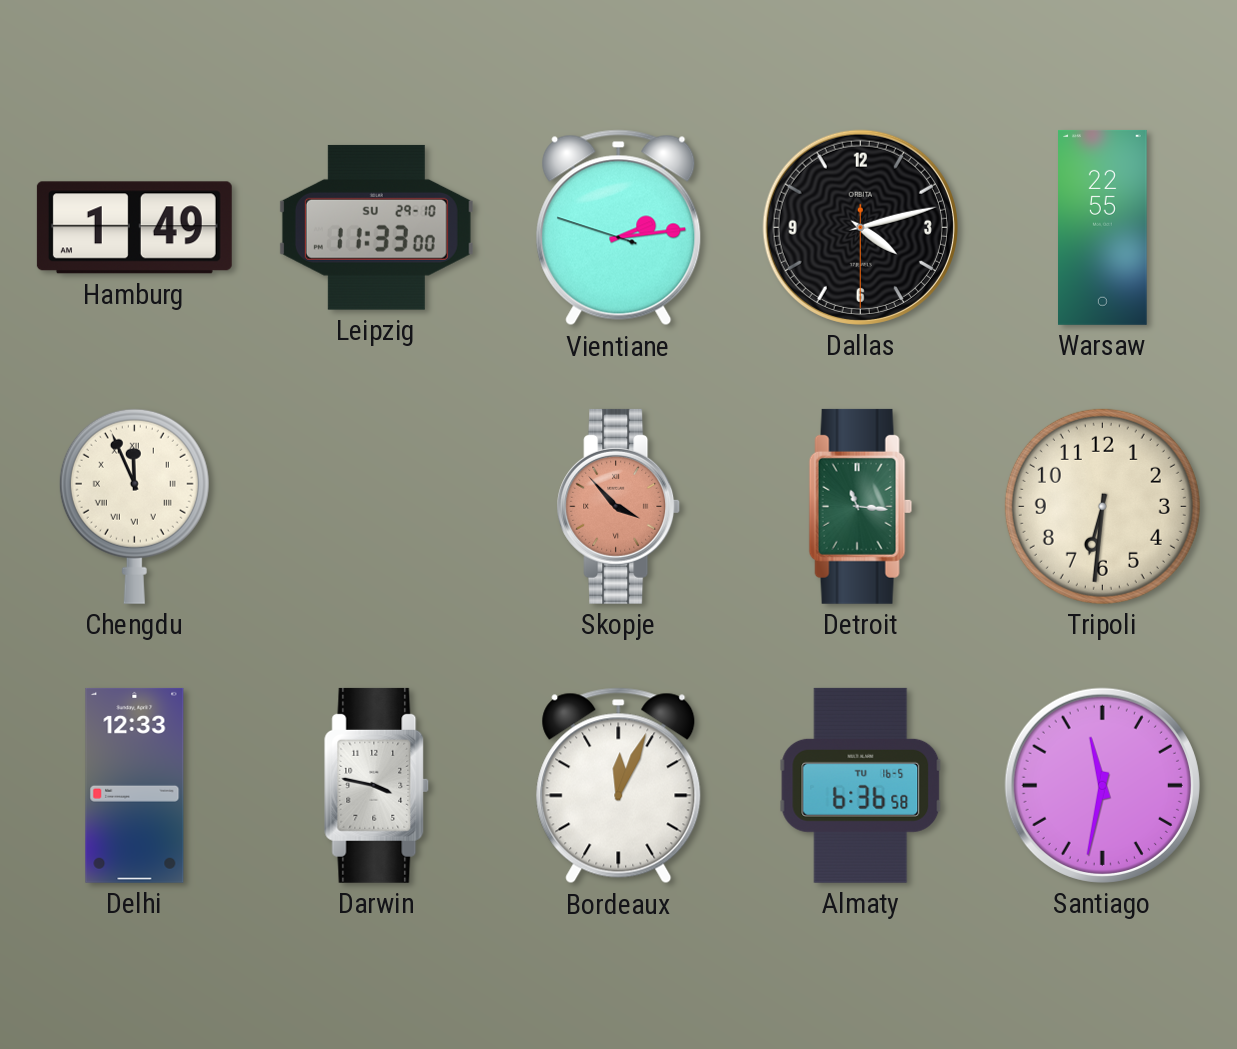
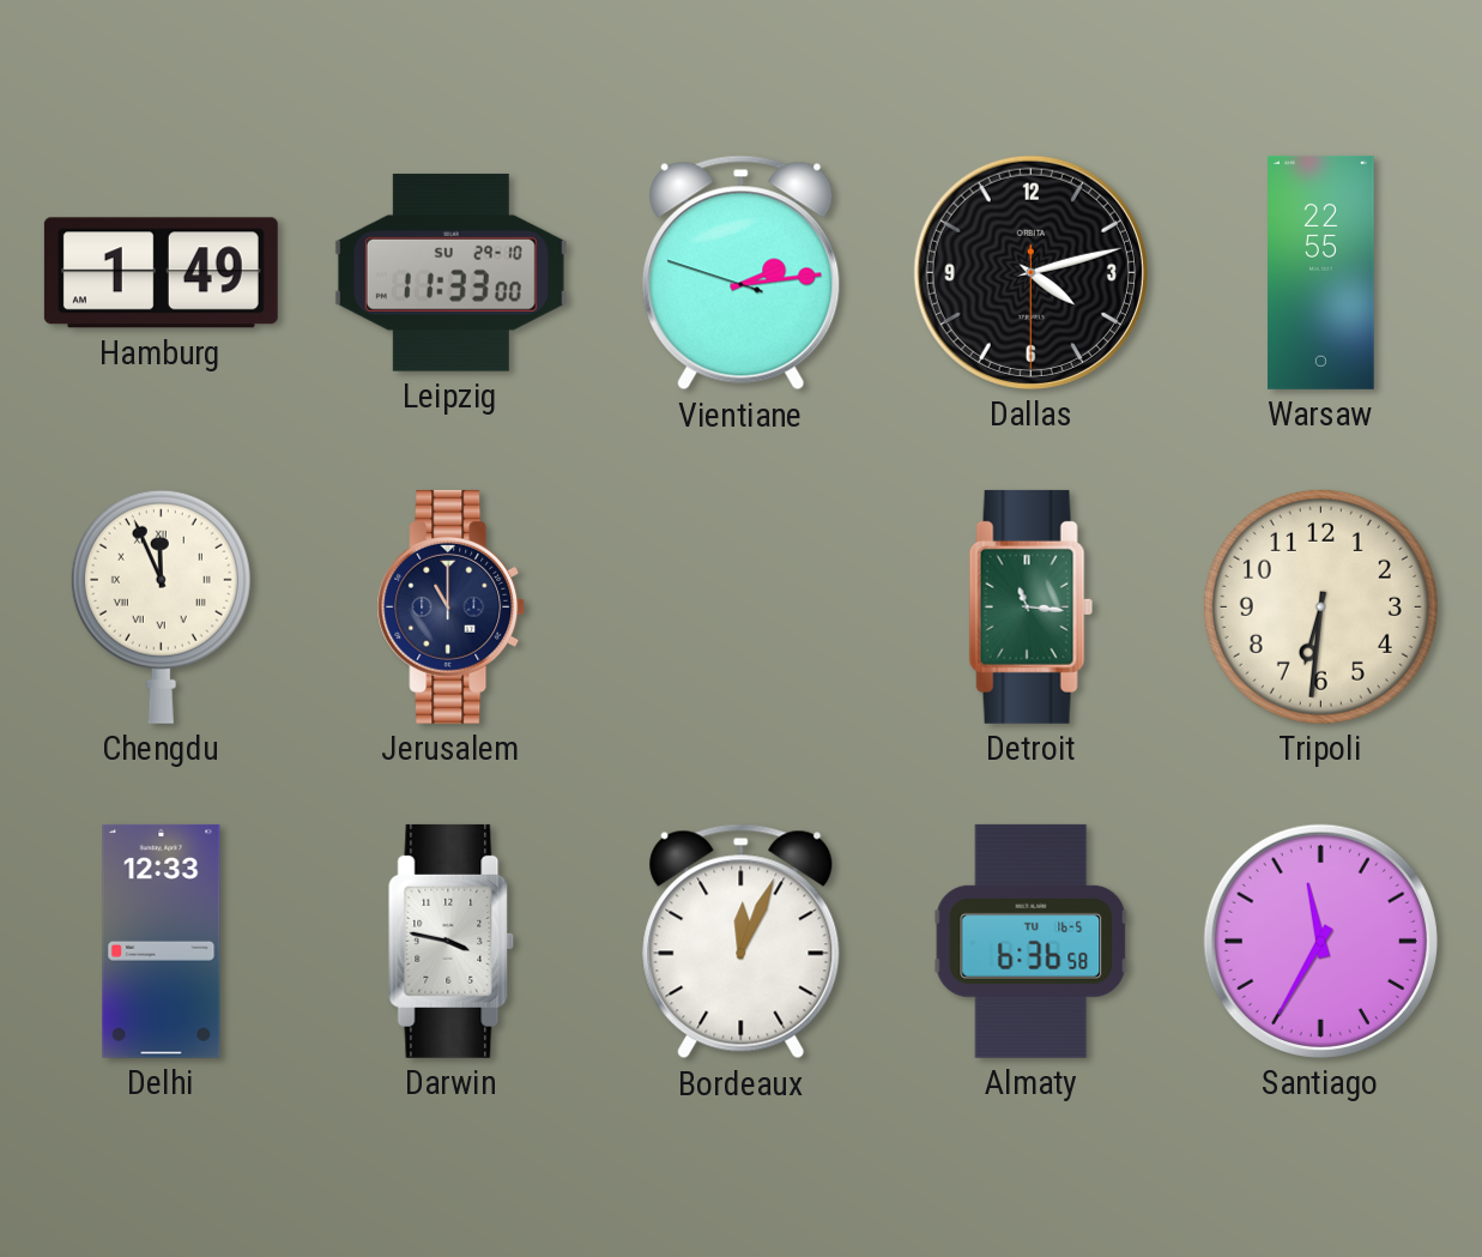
Jerusalem: none -> 11:00
Skopje: 3:53 -> none
Santiago: 11:32 -> 11:35
